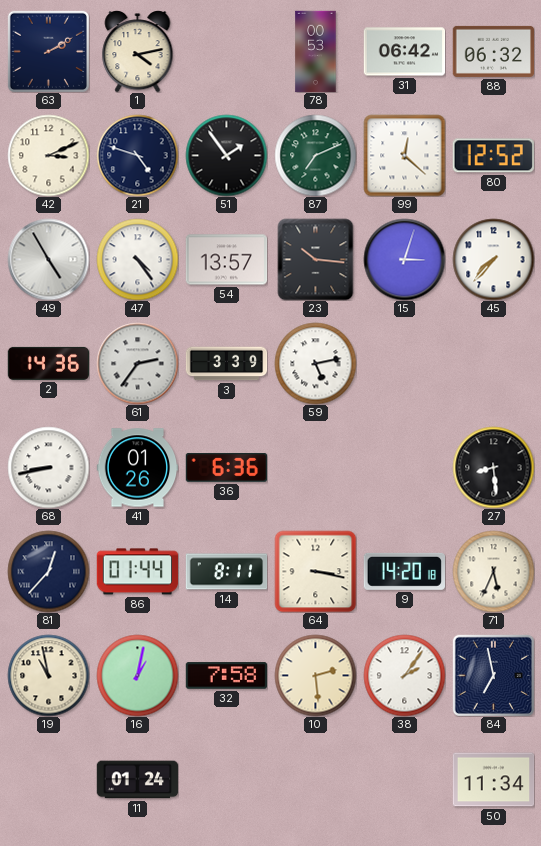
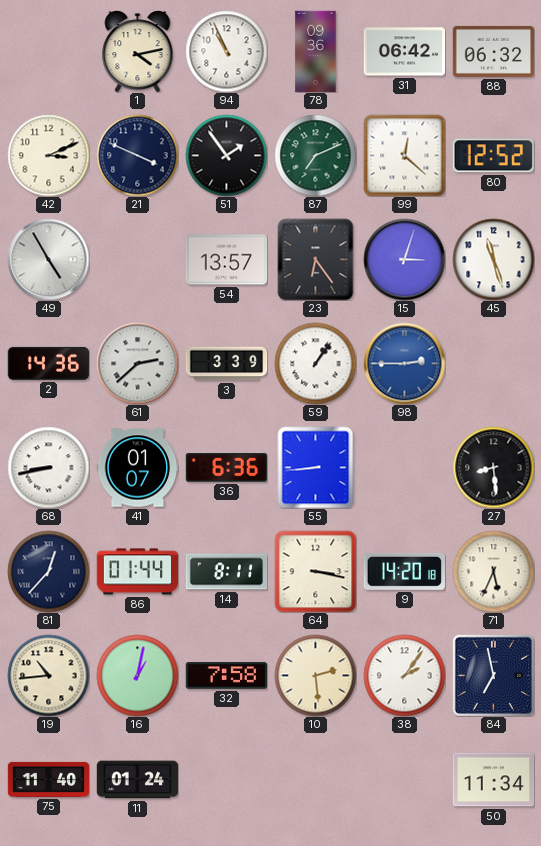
63: 2:10 -> none
94: none -> 10:56
78: 00:53 -> 09:36
21: 4:48 -> 3:49
47: 4:24 -> none
23: 10:16 -> 6:24
45: 7:37 -> 11:27
61: 2:36 -> 2:38
59: 5:13 -> 1:06
98: none -> 2:45
41: 01:26 -> 01:07
55: none -> 8:44
19: 10:58 -> 10:44
75: none -> 11:40
